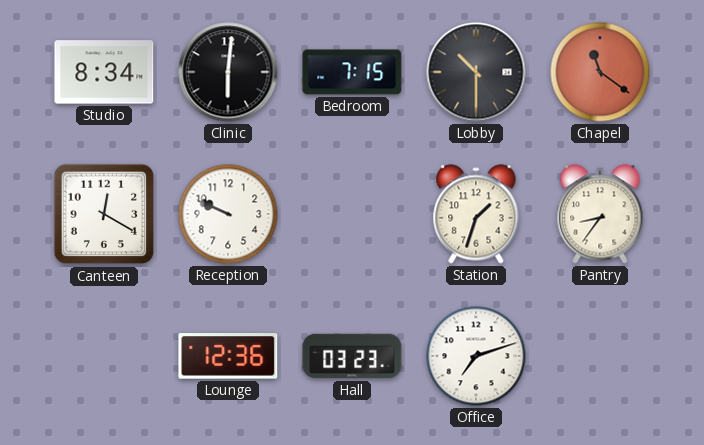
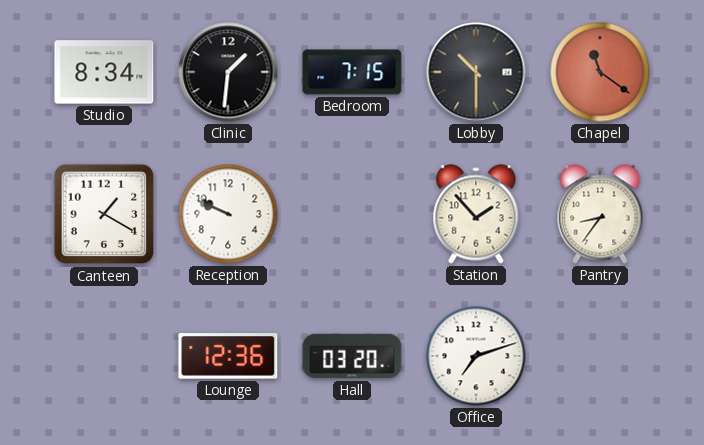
Clinic: 6:01 -> 1:31
Canteen: 12:20 -> 1:20
Station: 1:33 -> 1:53
Hall: 03:23 -> 03:20
